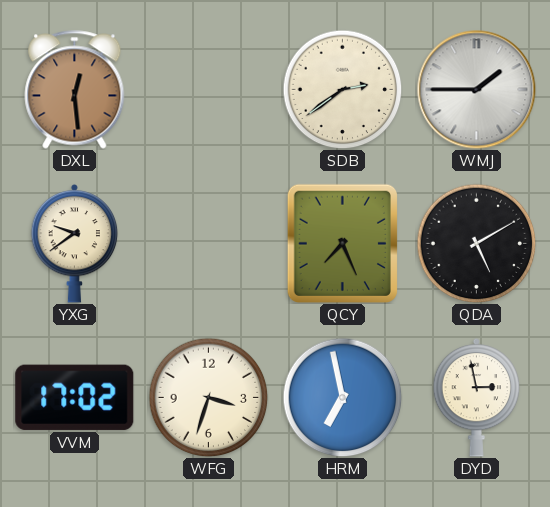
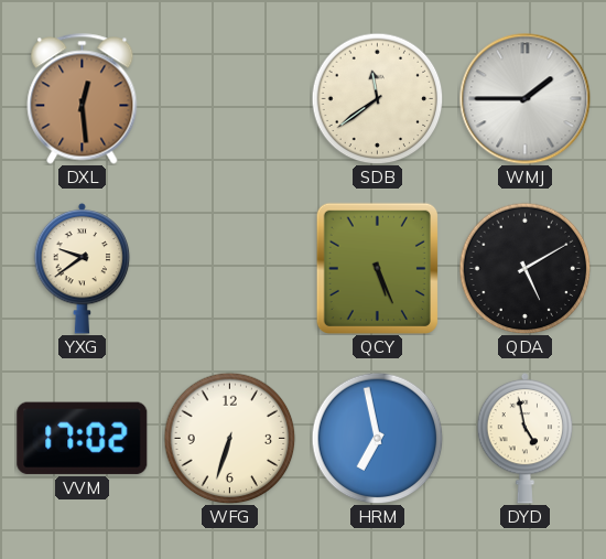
SDB: 2:39 -> 11:39
QCY: 7:26 -> 5:26
WFG: 3:33 -> 6:33
DYD: 2:58 -> 4:58
